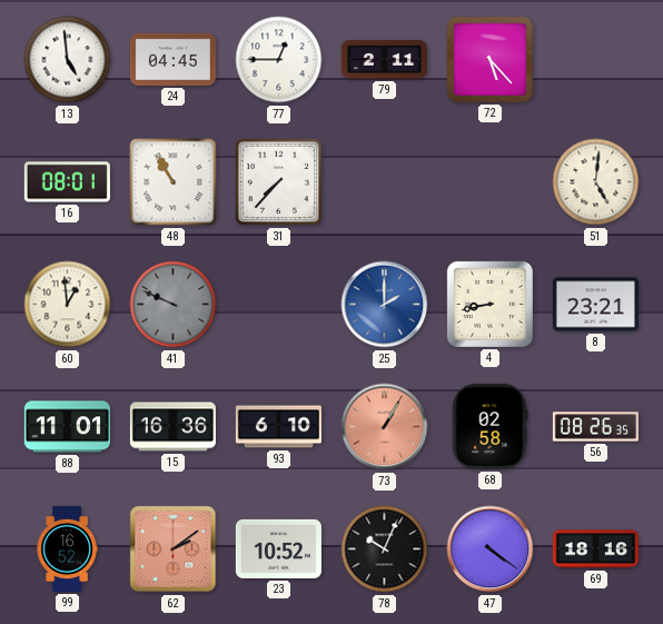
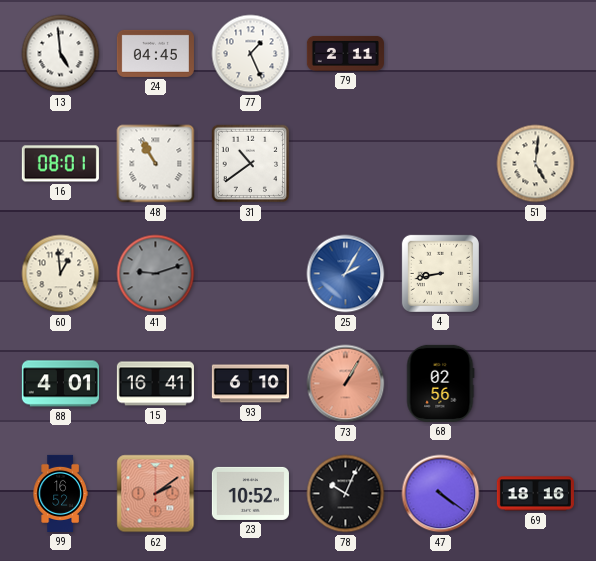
77: 12:45 -> 1:26
72: 5:23 -> none
31: 7:37 -> 10:39
41: 9:49 -> 9:12
25: 2:00 -> 2:05
8: 23:21 -> none
88: 11:01 -> 4:01
15: 16:36 -> 16:41
68: 02:58 -> 02:56
56: 08:26 -> none
